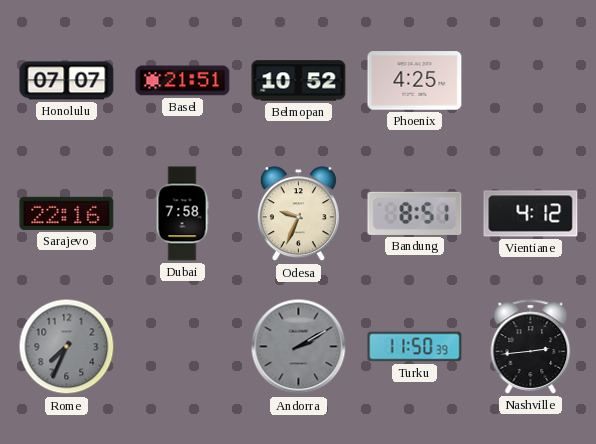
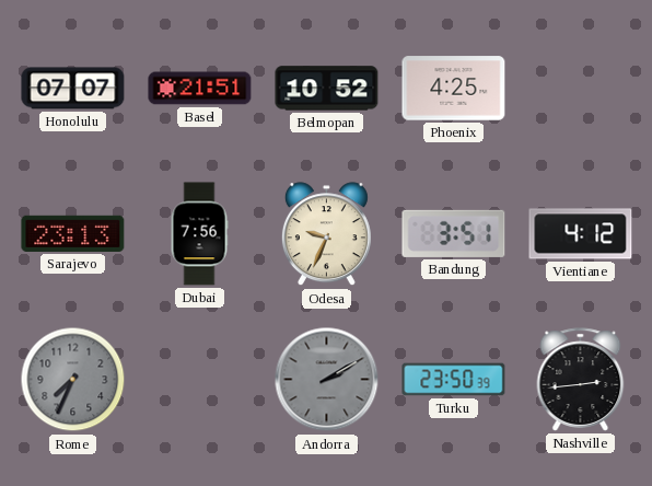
Sarajevo: 22:16 -> 23:13
Dubai: 7:58 -> 7:56
Bandung: 8:51 -> 3:51
Turku: 11:50 -> 23:50
